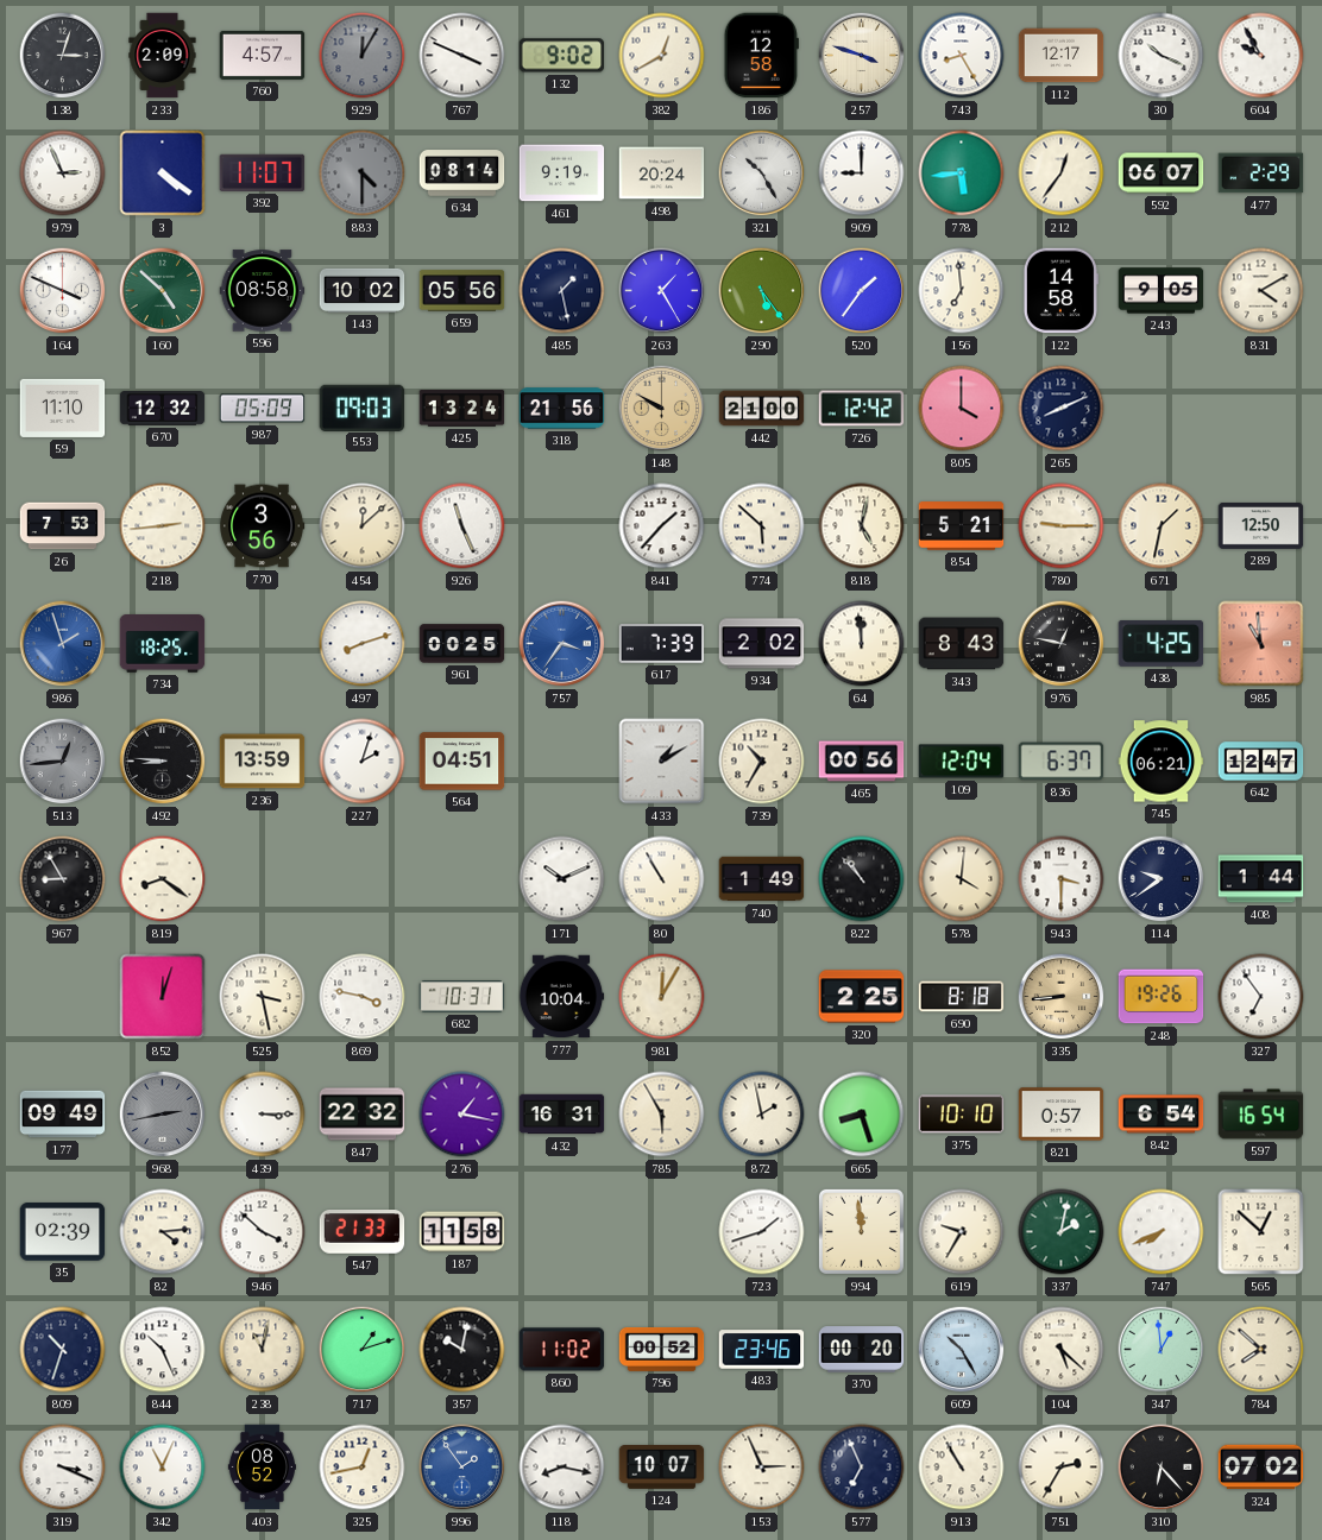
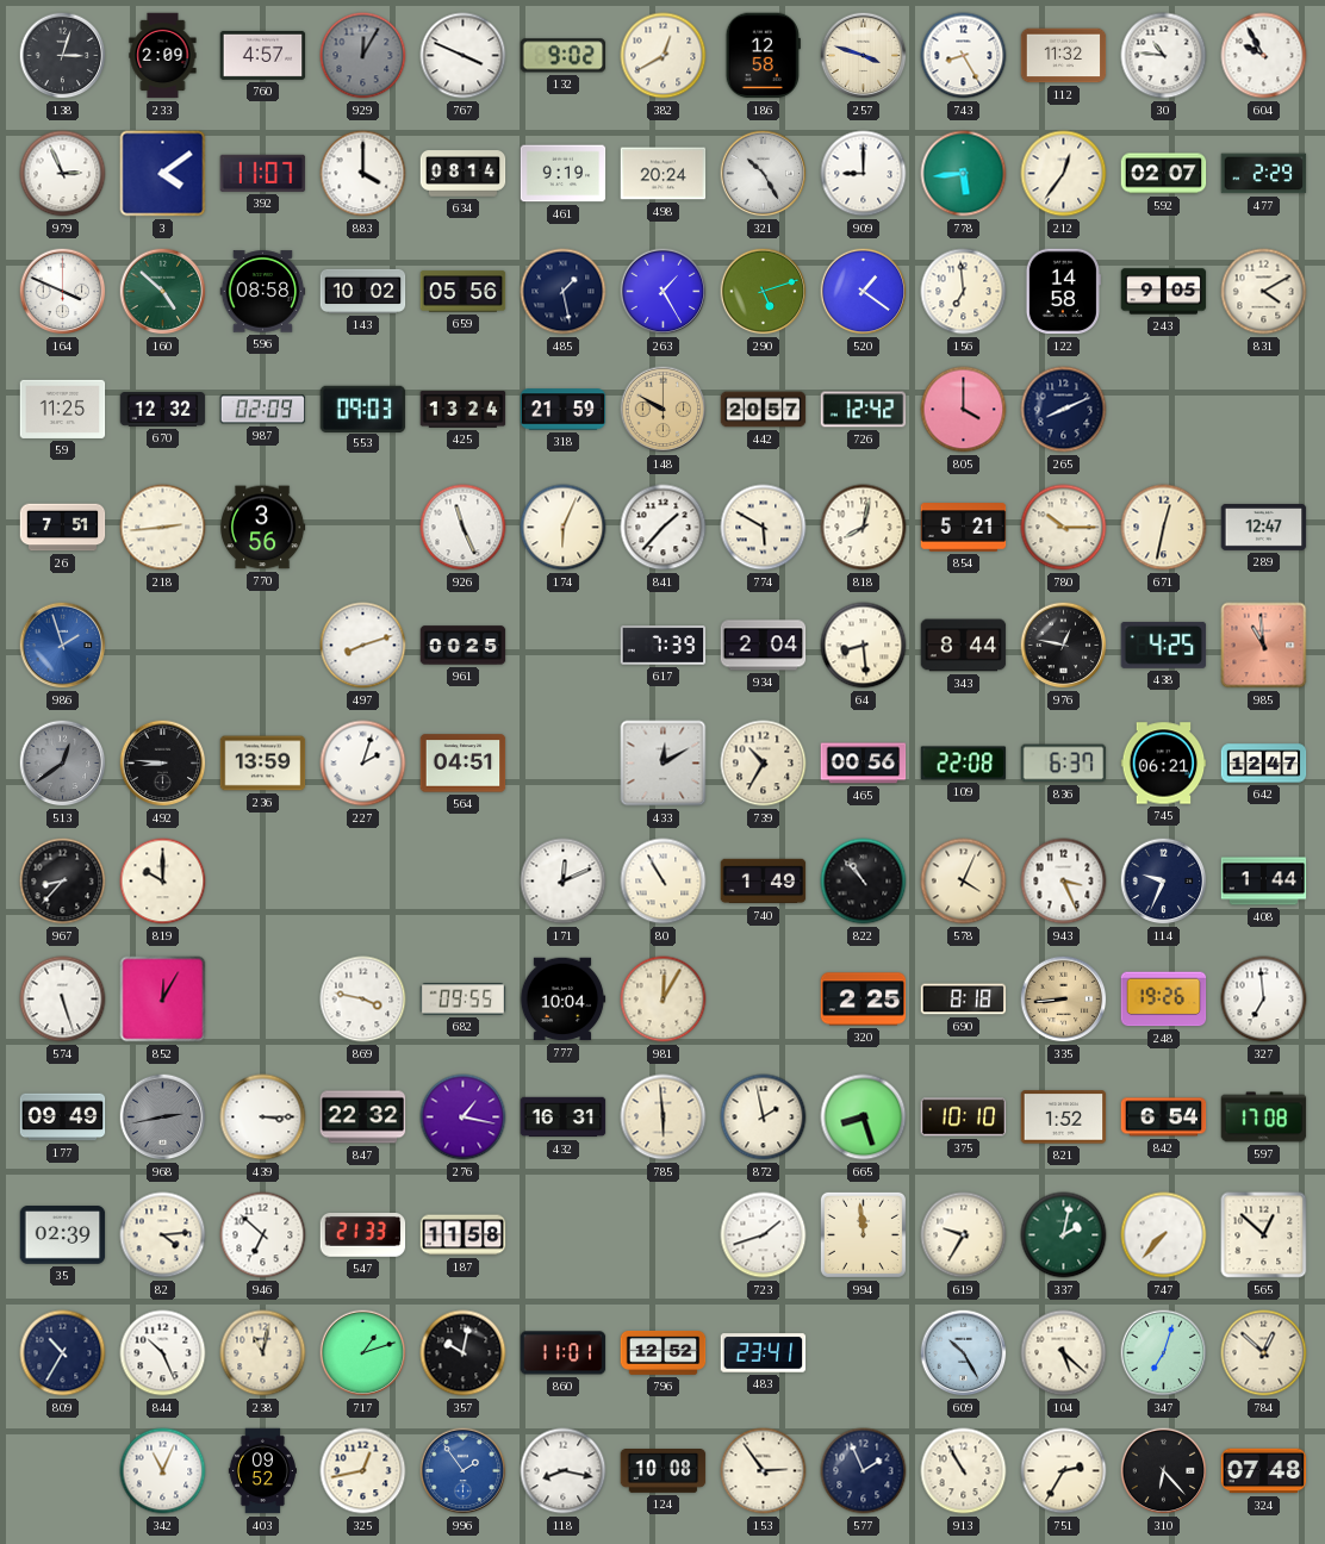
112: 12:17 -> 11:32
30: 10:19 -> 10:46
3: 4:21 -> 4:09
883: 4:30 -> 4:00
883 dial: grey -> white
592: 06:07 -> 02:07
290: 5:24 -> 5:12
520: 1:36 -> 1:21
59: 11:10 -> 11:25
987: 05:09 -> 02:09
318: 21:56 -> 21:59
442: 21:00 -> 20:57
26: 7:53 -> 7:51
454: 12:08 -> none
174: none -> 6:04
774: 5:52 -> 5:50
818: 5:02 -> 8:02
780: 9:15 -> 10:15
671: 1:32 -> 12:32
289: 12:50 -> 12:47
734: 18:25 -> none
757: 3:36 -> none
934: 2:02 -> 2:04
64: 11:59 -> 8:29
343: 8:43 -> 8:44
513: 12:44 -> 12:39
433: 1:10 -> 12:10
109: 12:04 -> 22:08
967: 8:55 -> 8:37
819: 8:21 -> 10:00
171: 10:11 -> 12:11
578: 4:01 -> 4:04
943: 3:30 -> 3:26
114: 9:39 -> 9:34
574: none -> 5:27
852: 12:03 -> 12:05
525: 3:28 -> none
682: 10:31 -> 09:55
327: 6:54 -> 6:59
785: 5:55 -> 5:59
821: 0:57 -> 1:52
597: 16:54 -> 17:08
946: 3:52 -> 6:52
747: 7:41 -> 7:37
809: 10:33 -> 10:35
860: 11:02 -> 11:01
796: 00:52 -> 12:52
483: 23:46 -> 23:41
370: 00:20 -> none
347: 12:59 -> 7:03
784: 7:52 -> 12:52
319: 3:19 -> none
403: 08:52 -> 09:52
124: 10:07 -> 10:08
153: 2:56 -> 2:54
577: 6:56 -> 1:56
324: 07:02 -> 07:48
